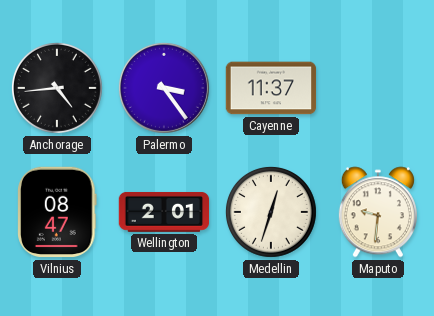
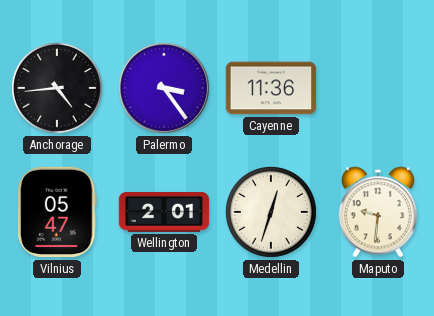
Cayenne: 11:37 -> 11:36
Vilnius: 08:47 -> 05:47
